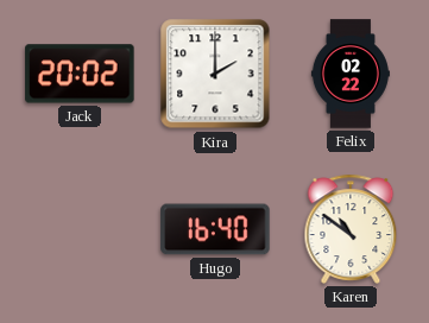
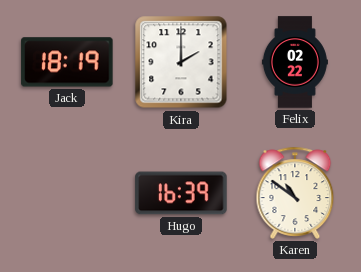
Jack: 20:02 -> 18:19
Hugo: 16:40 -> 16:39
